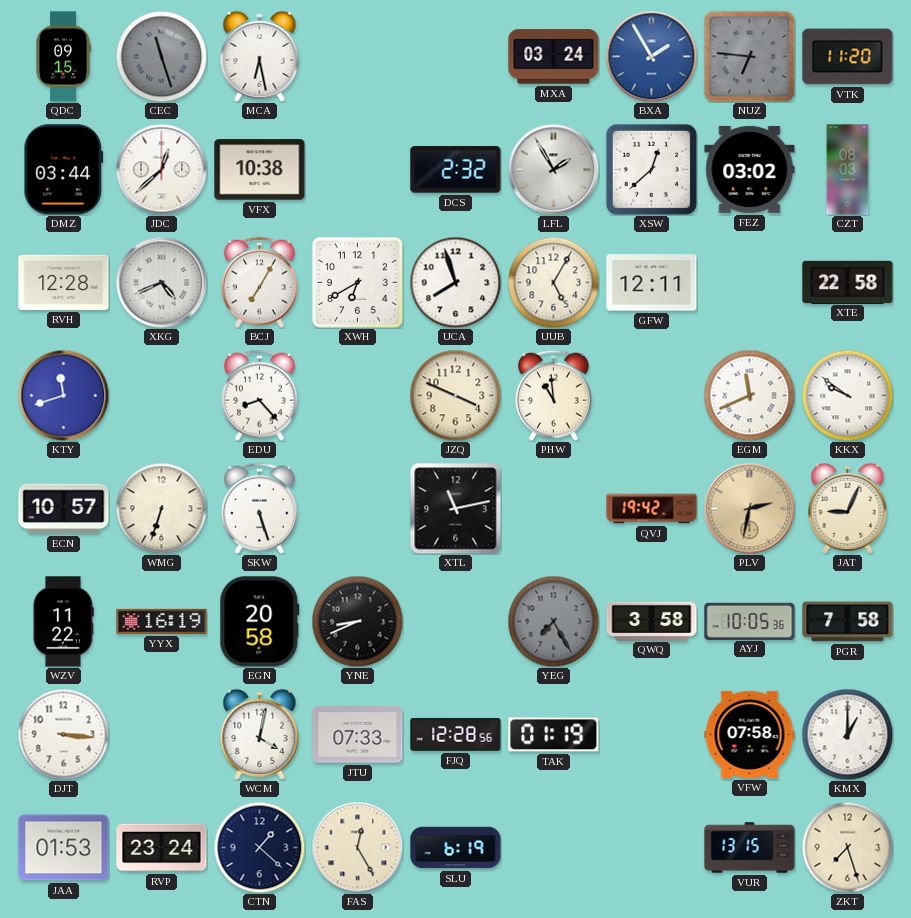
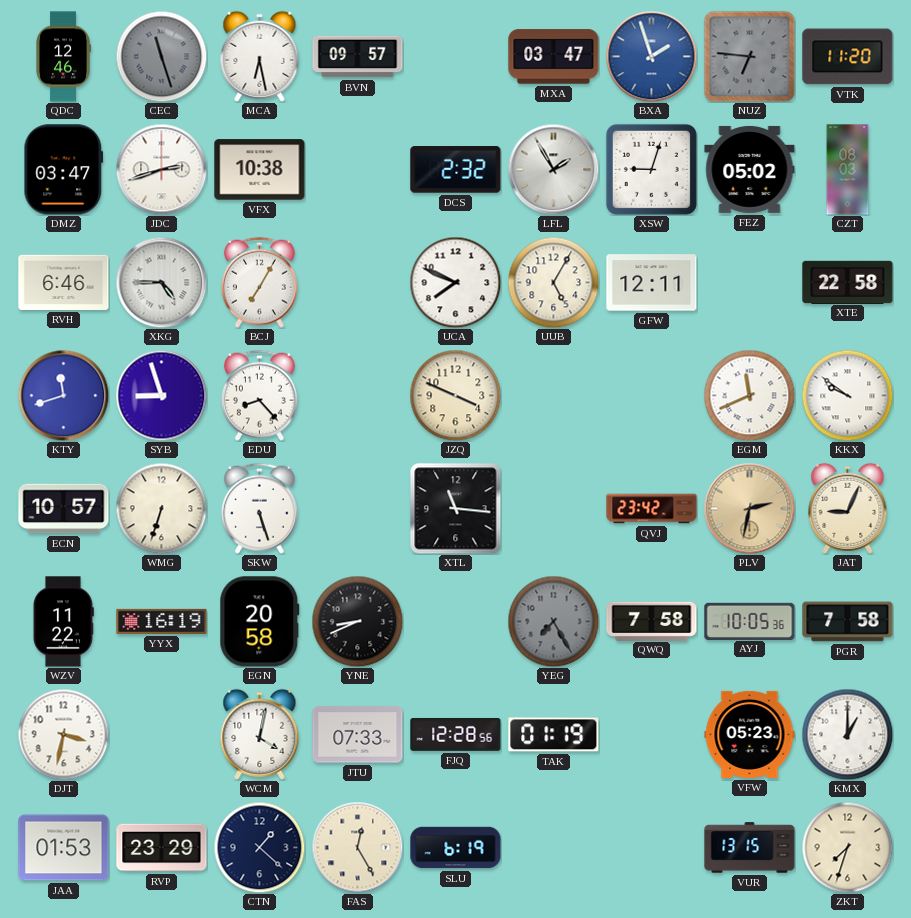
QDC: 09:15 -> 12:46
BVN: none -> 09:57
MXA: 03:24 -> 03:47
BXA: 1:55 -> 1:57
DMZ: 03:44 -> 03:47
JDC: 12:38 -> 2:42
XSW: 12:38 -> 9:03
FEZ: 03:02 -> 05:02
RVH: 12:28 -> 6:46
XKG: 4:41 -> 4:45
XWH: 6:40 -> none
UCA: 7:57 -> 7:49
SYB: none -> 8:57
PHW: 10:59 -> none
XTL: 11:13 -> 11:16
QVJ: 19:42 -> 23:42
QWQ: 3:58 -> 7:58
DJT: 3:16 -> 3:32
VFW: 07:58 -> 05:23
RVP: 23:24 -> 23:29
ZKT: 7:27 -> 7:33
